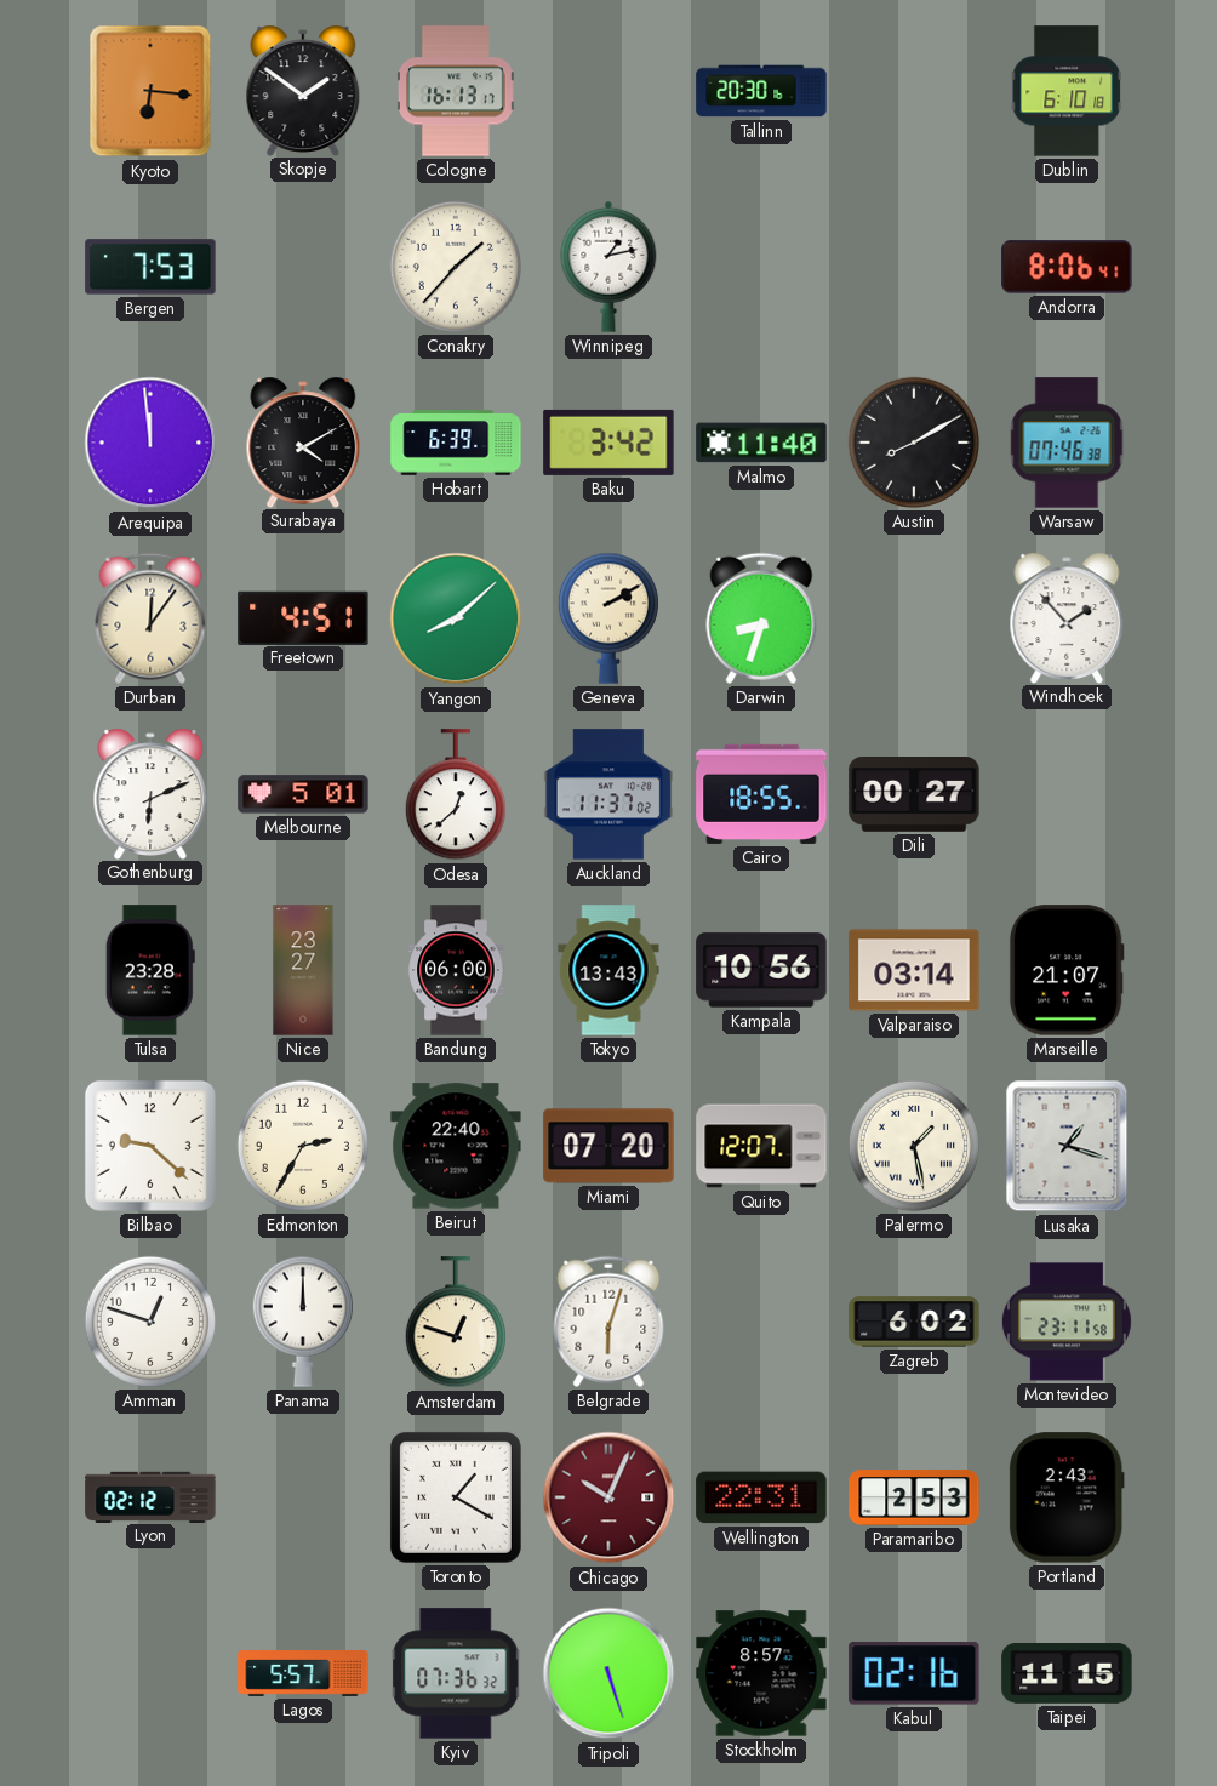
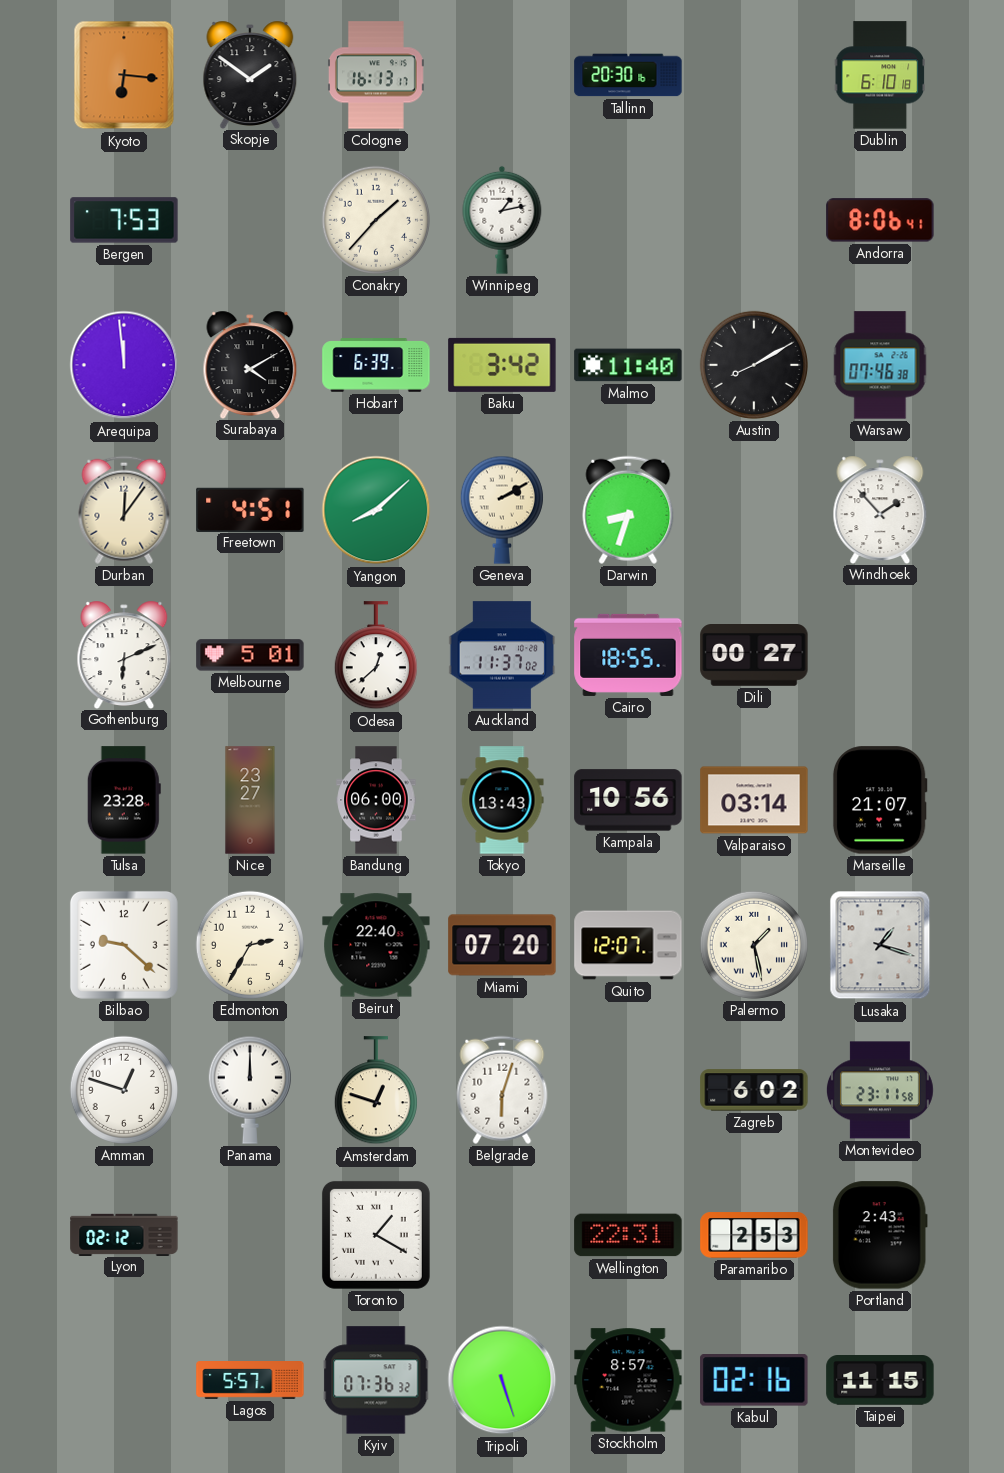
Chicago: 10:04 -> none
